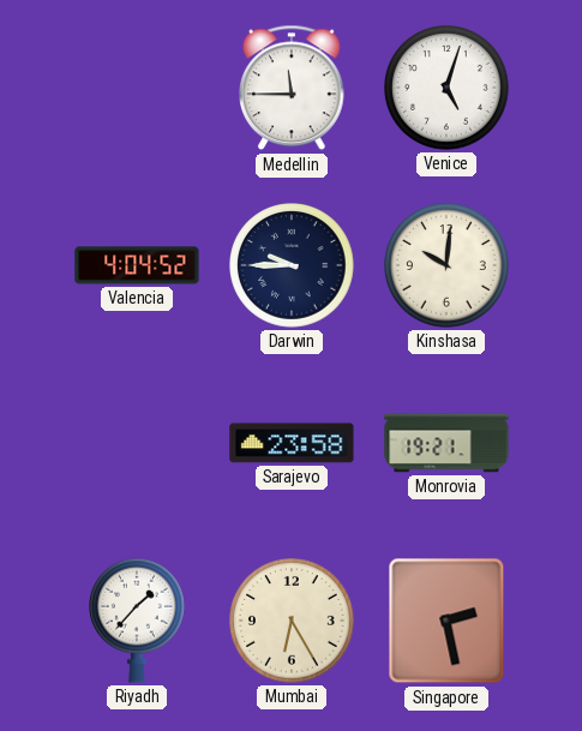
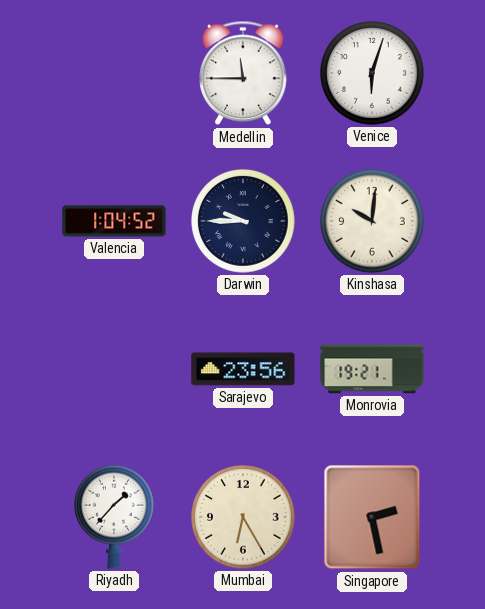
Venice: 5:03 -> 6:03
Valencia: 4:04 -> 1:04
Sarajevo: 23:58 -> 23:56
